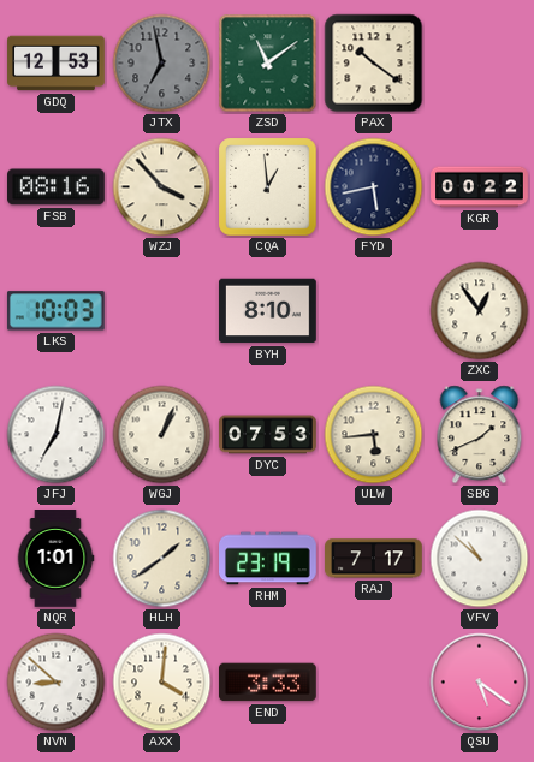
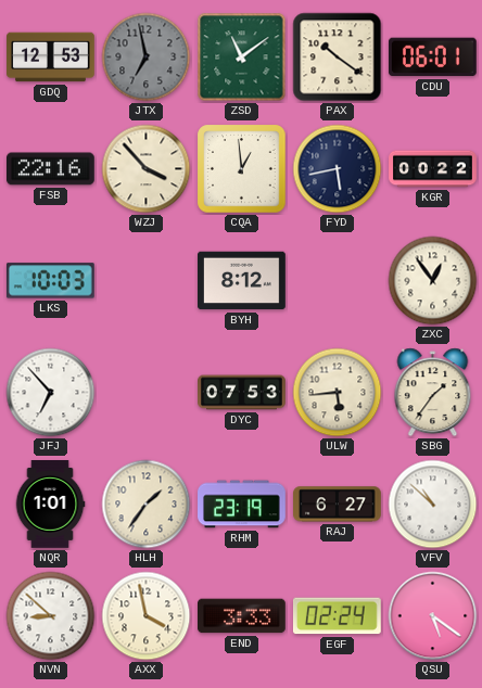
CDU: none -> 06:01
FSB: 08:16 -> 22:16
BYH: 8:10 -> 8:12
JFJ: 7:02 -> 6:53
WGJ: 1:04 -> none
SBG: 1:41 -> 1:36
HLH: 1:39 -> 1:36
RAJ: 7:17 -> 6:27
AXX: 4:01 -> 3:58
EGF: none -> 02:24
